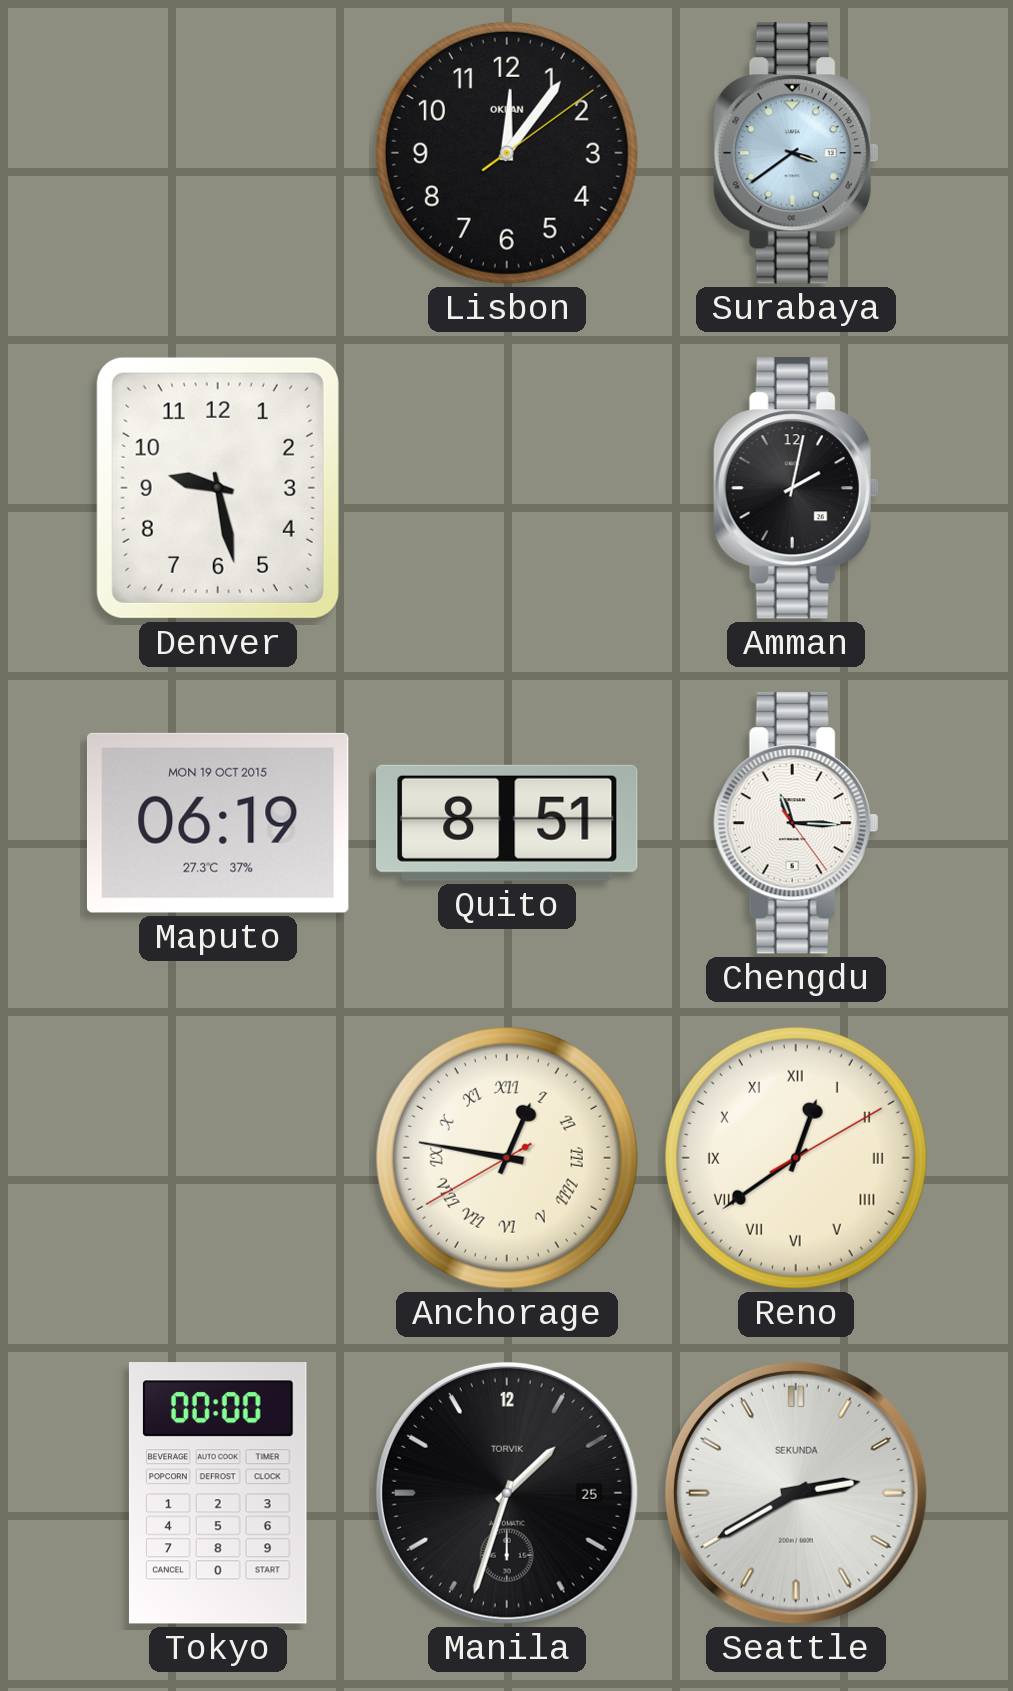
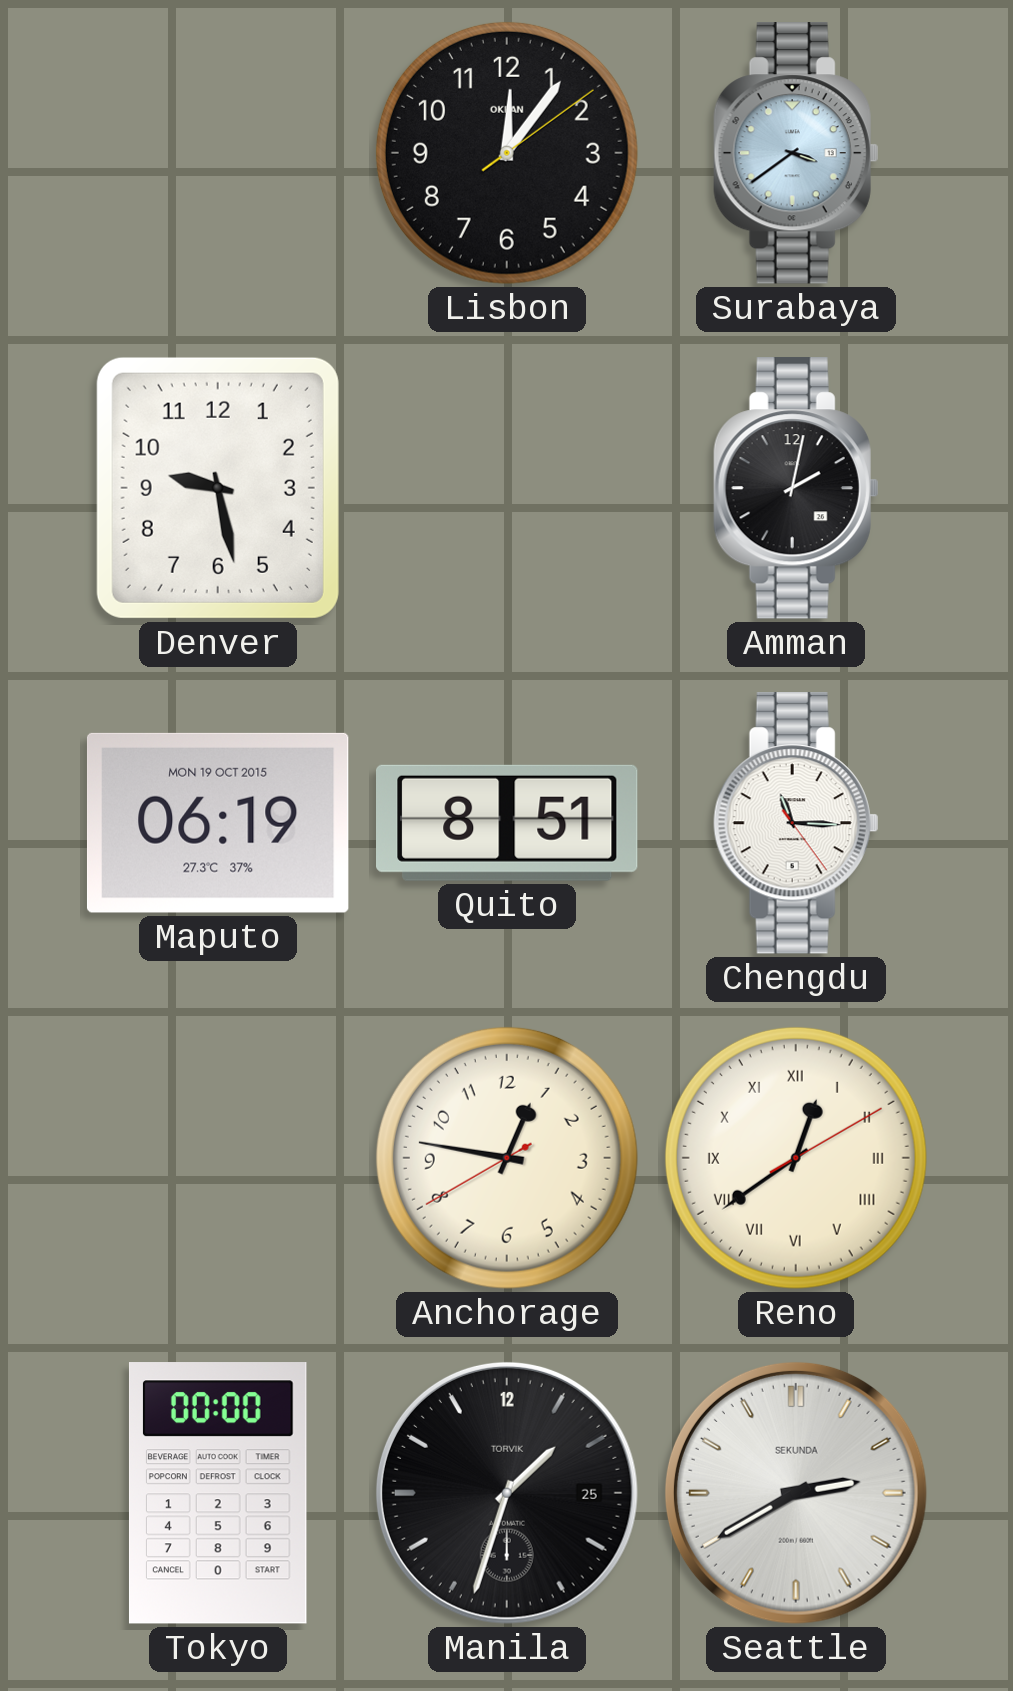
Anchorage numerals: Roman -> Arabic
